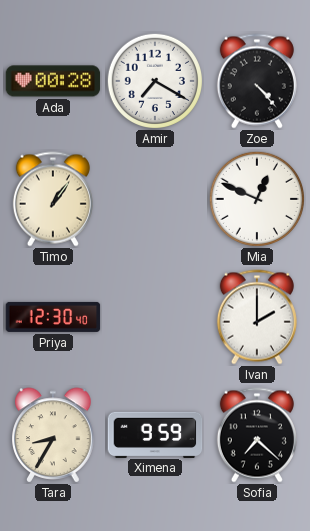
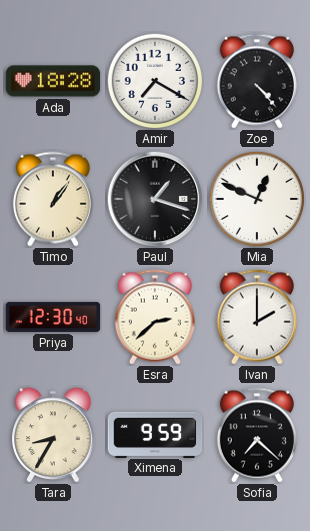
Ada: 00:28 -> 18:28
Paul: none -> 1:18
Esra: none -> 2:38
